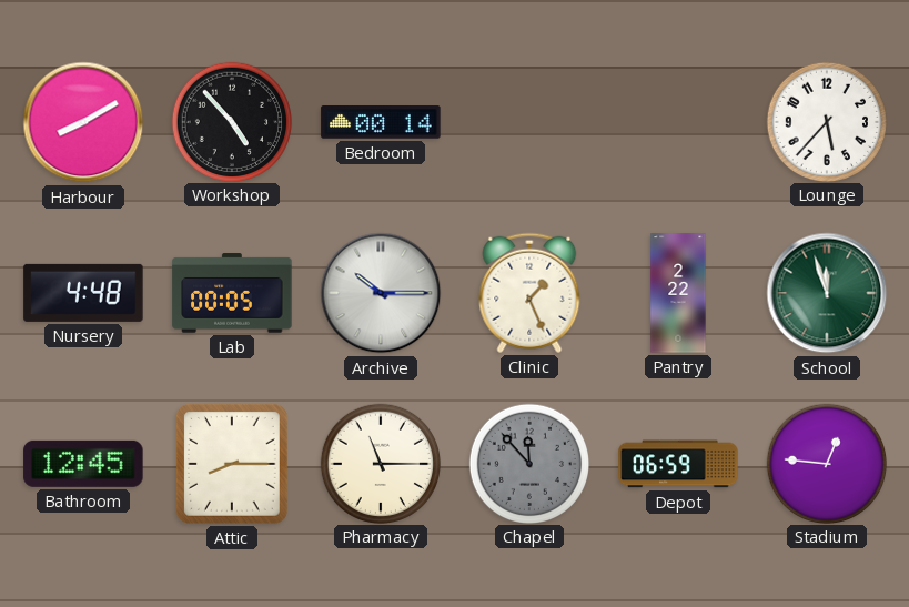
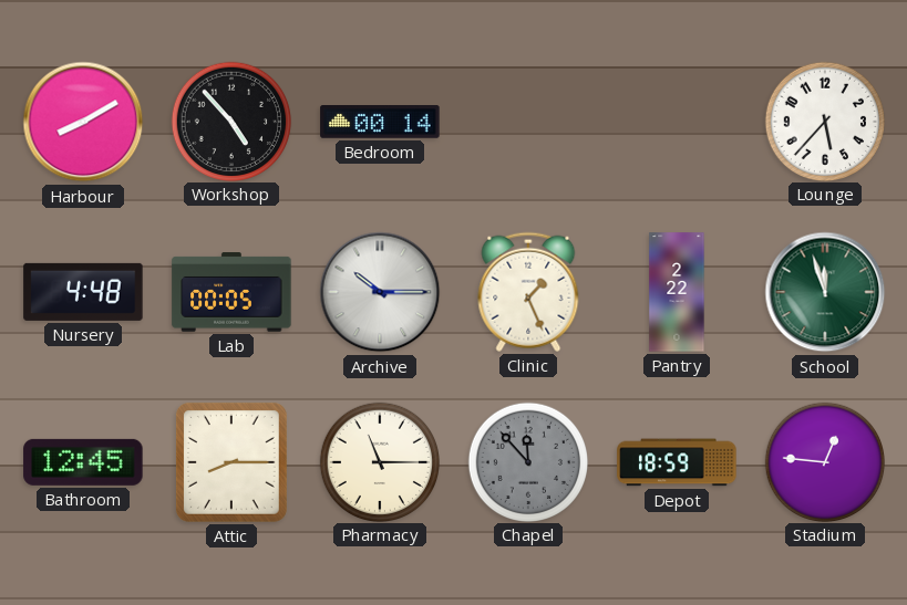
Depot: 06:59 -> 18:59
